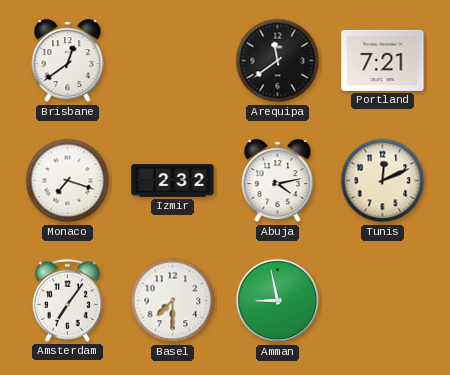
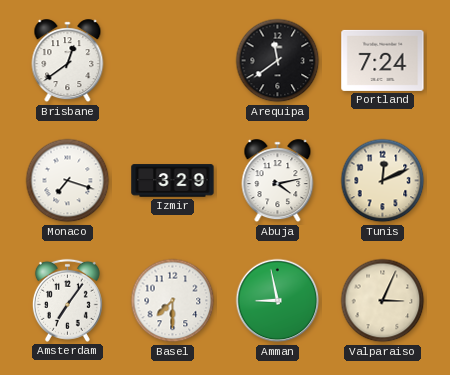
Portland: 7:21 -> 7:24
Izmir: 2:32 -> 3:29
Valparaiso: none -> 3:04
